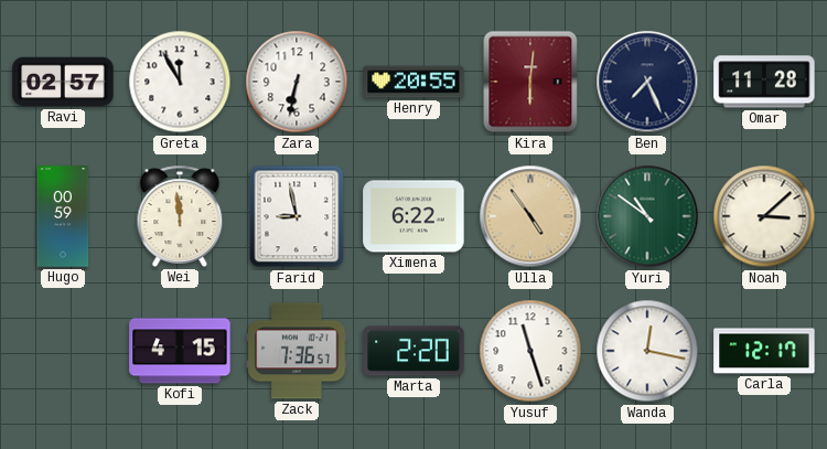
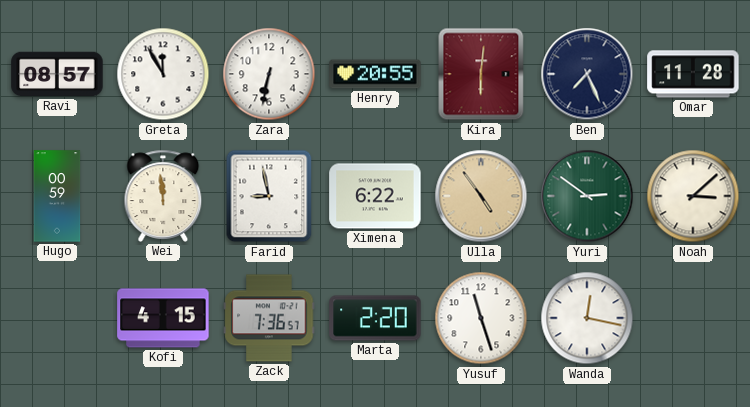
Ravi: 02:57 -> 08:57
Yuri: 10:51 -> 2:51
Carla: 12:17 -> none
